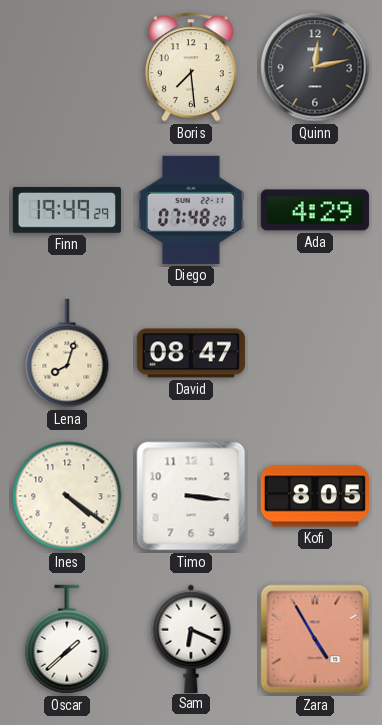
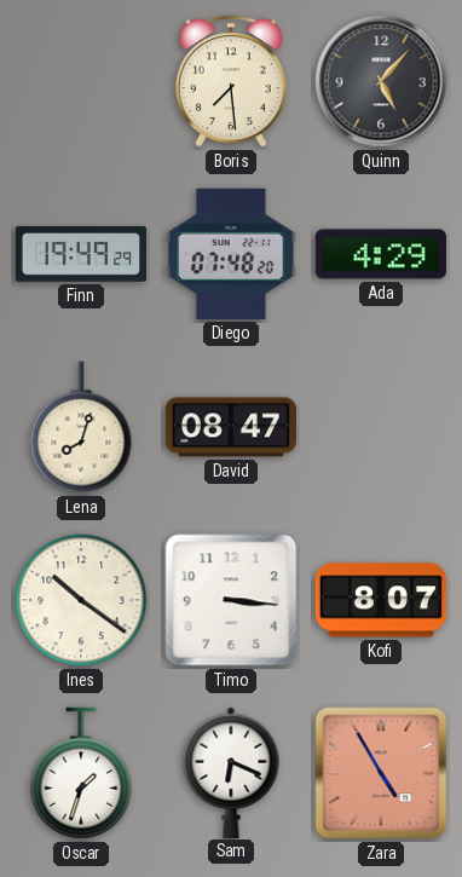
Quinn: 12:13 -> 5:07
Ines: 4:21 -> 10:21
Kofi: 8:05 -> 8:07
Oscar: 1:38 -> 1:33
